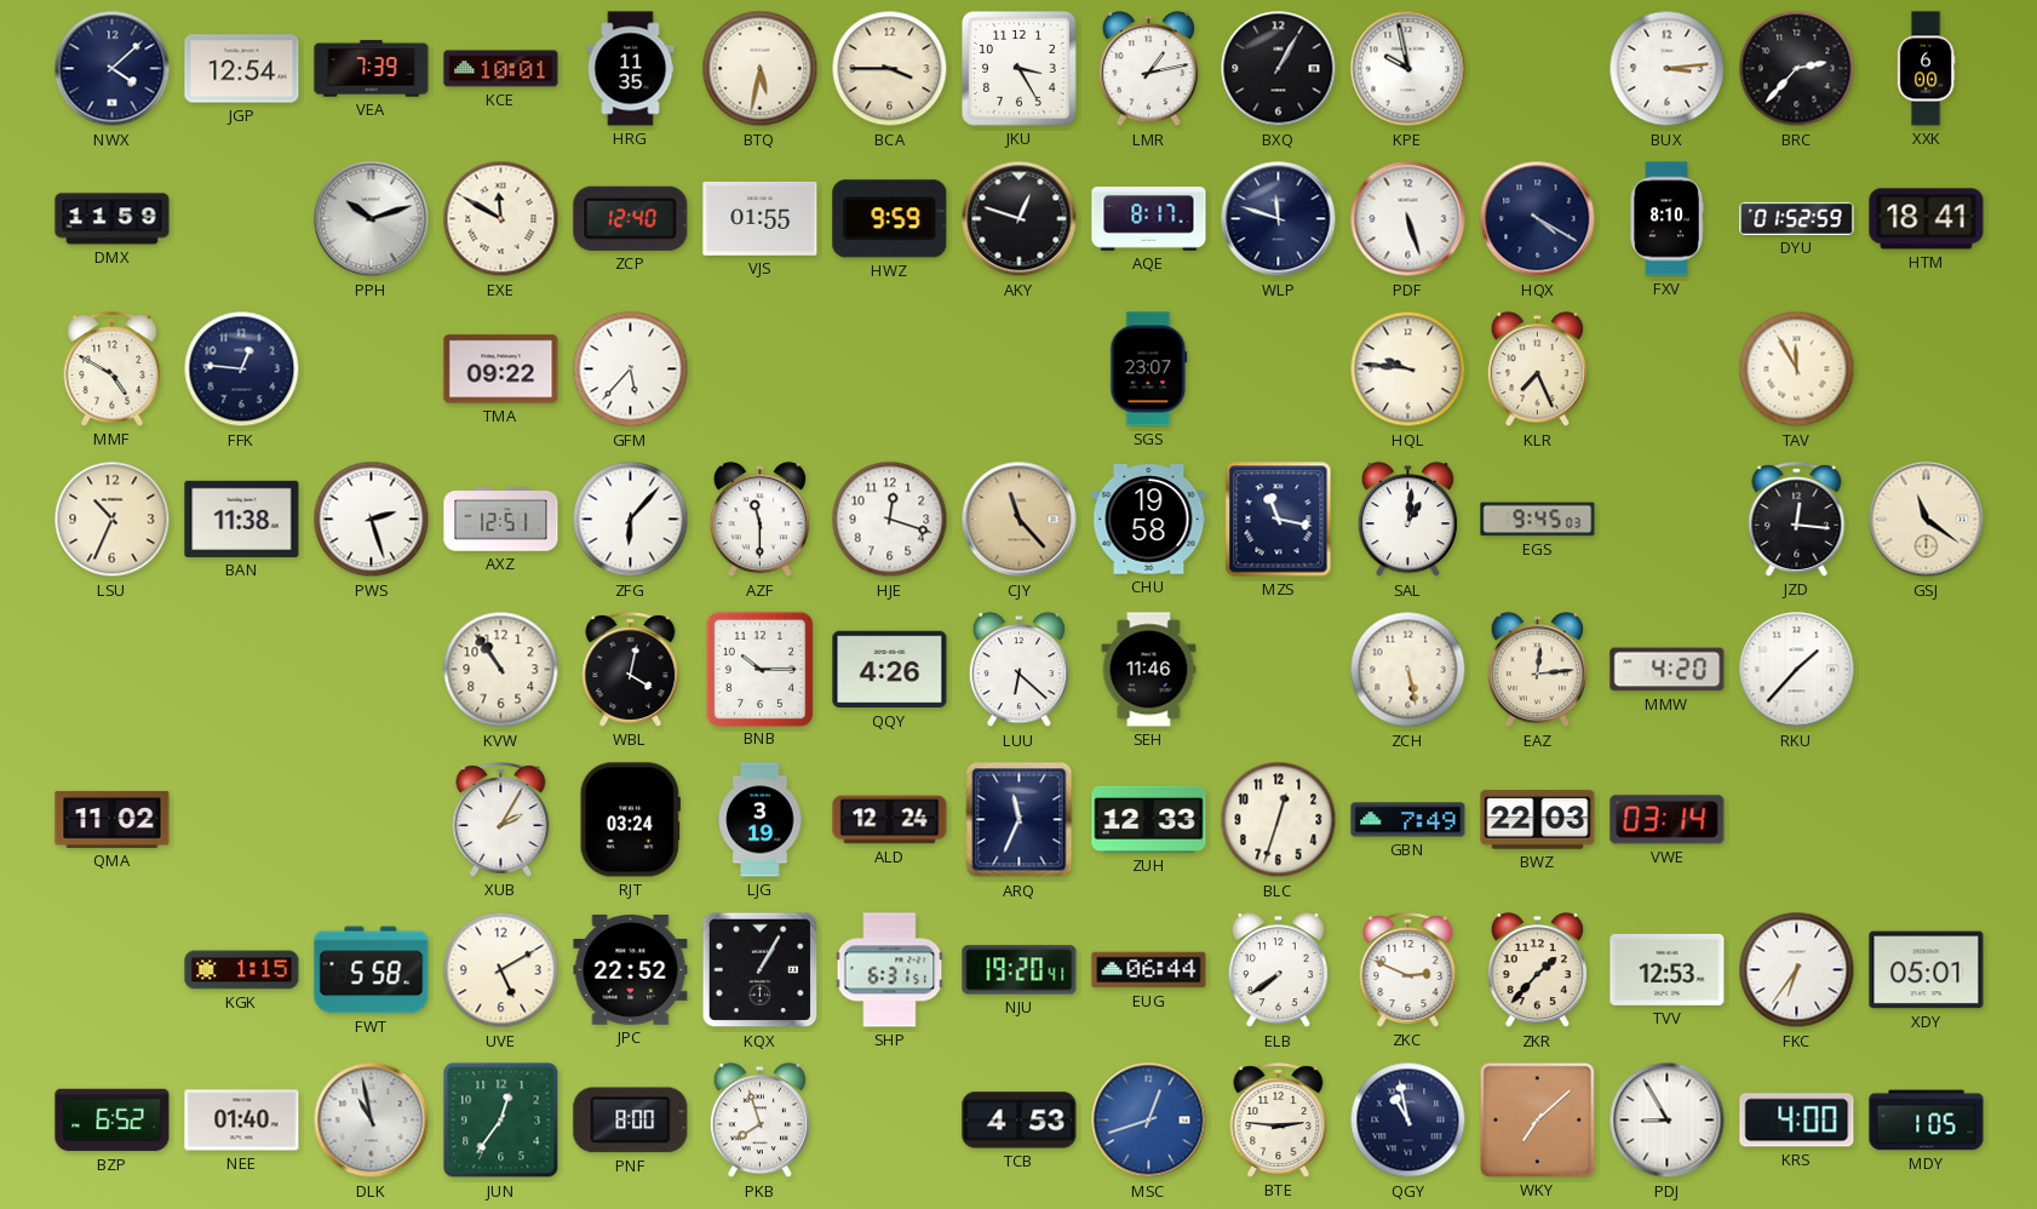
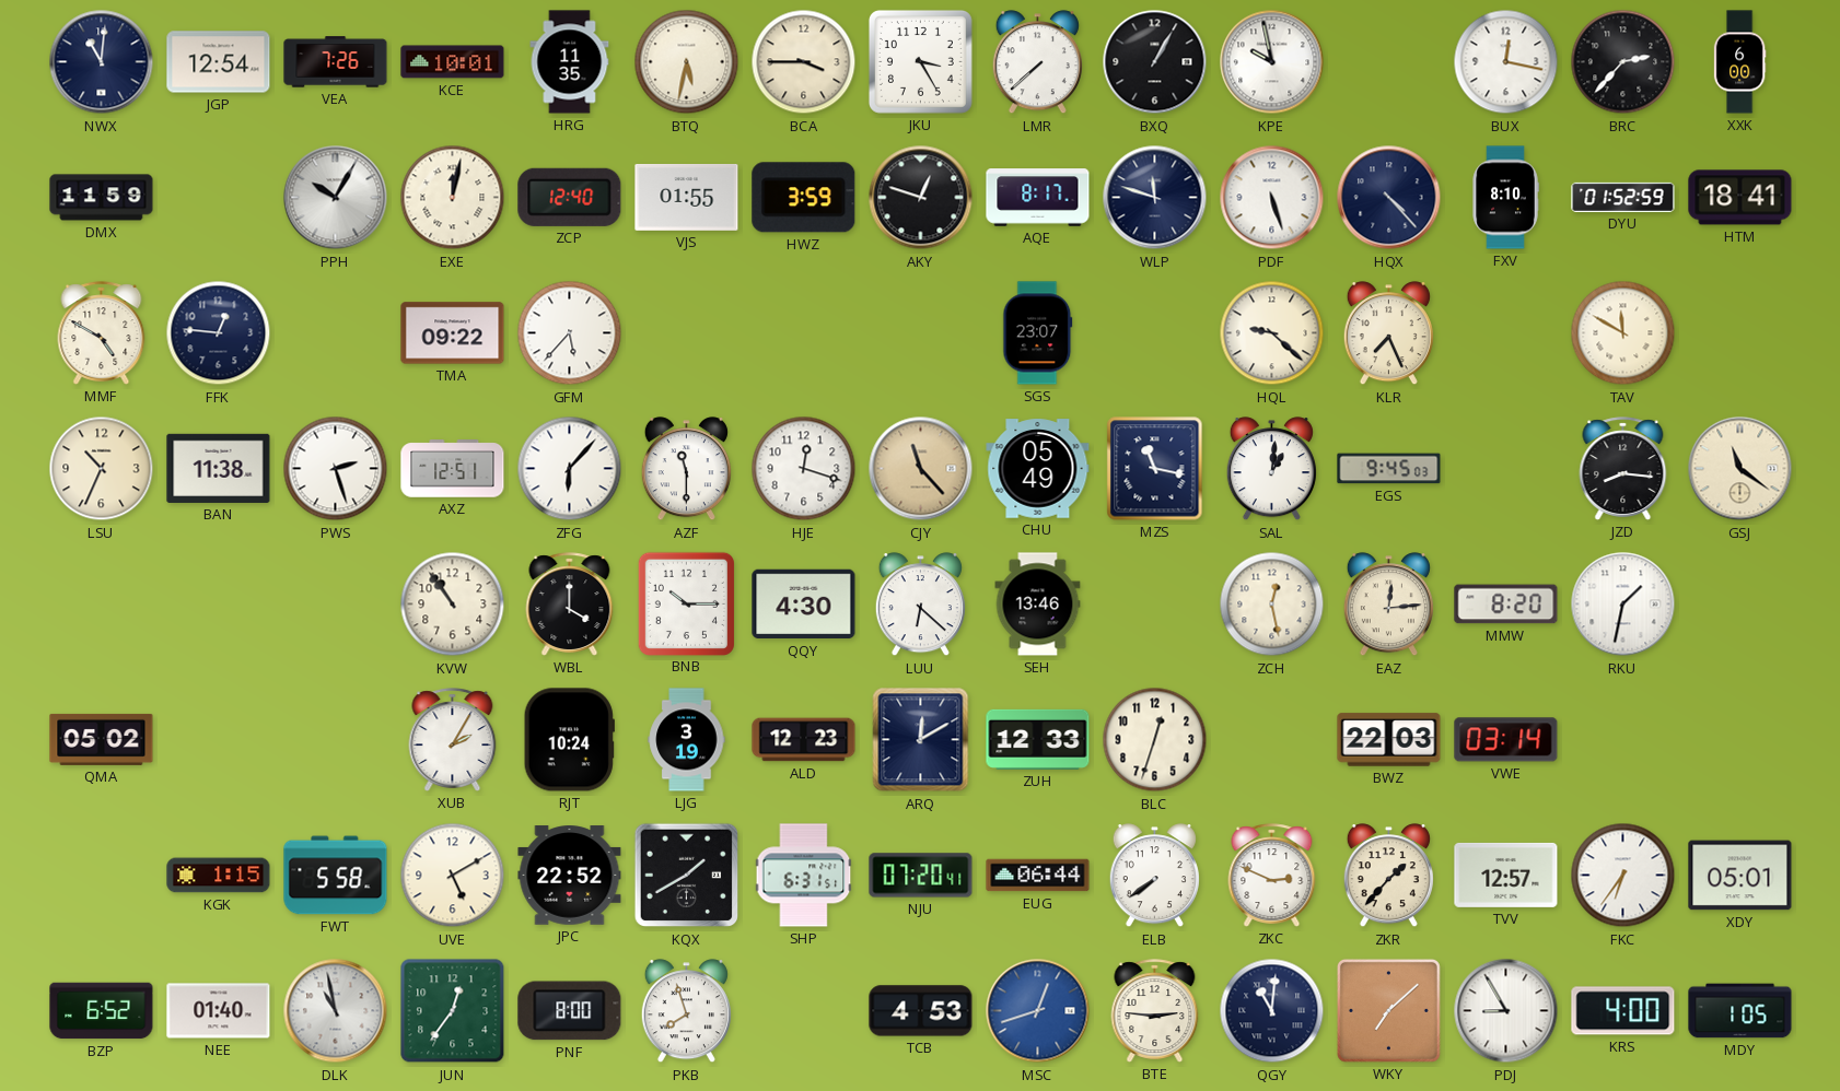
NWX: 4:08 -> 11:01
VEA: 7:39 -> 7:26
LMR: 1:13 -> 7:38
BUX: 3:14 -> 12:17
PPH: 10:12 -> 10:05
EXE: 11:50 -> 12:02
HWZ: 9:59 -> 3:59
HQX: 4:20 -> 4:23
HQL: 9:46 -> 9:22
TAV: 11:55 -> 11:50
CHU: 19:58 -> 05:49
JZD: 12:16 -> 8:16
WBL: 4:02 -> 4:00
QQY: 4:26 -> 4:30
SEH: 11:46 -> 13:46
ZCH: 5:28 -> 12:28
MMW: 4:20 -> 8:20
RKU: 1:37 -> 1:32
QMA: 11:02 -> 05:02
RJT: 03:24 -> 10:24
ALD: 12:24 -> 12:23
ARQ: 11:34 -> 12:10
GBN: 7:49 -> none
KQX: 1:05 -> 1:40
NJU: 19:20 -> 07:20
TVV: 12:53 -> 12:57
QGY: 10:58 -> 11:01
